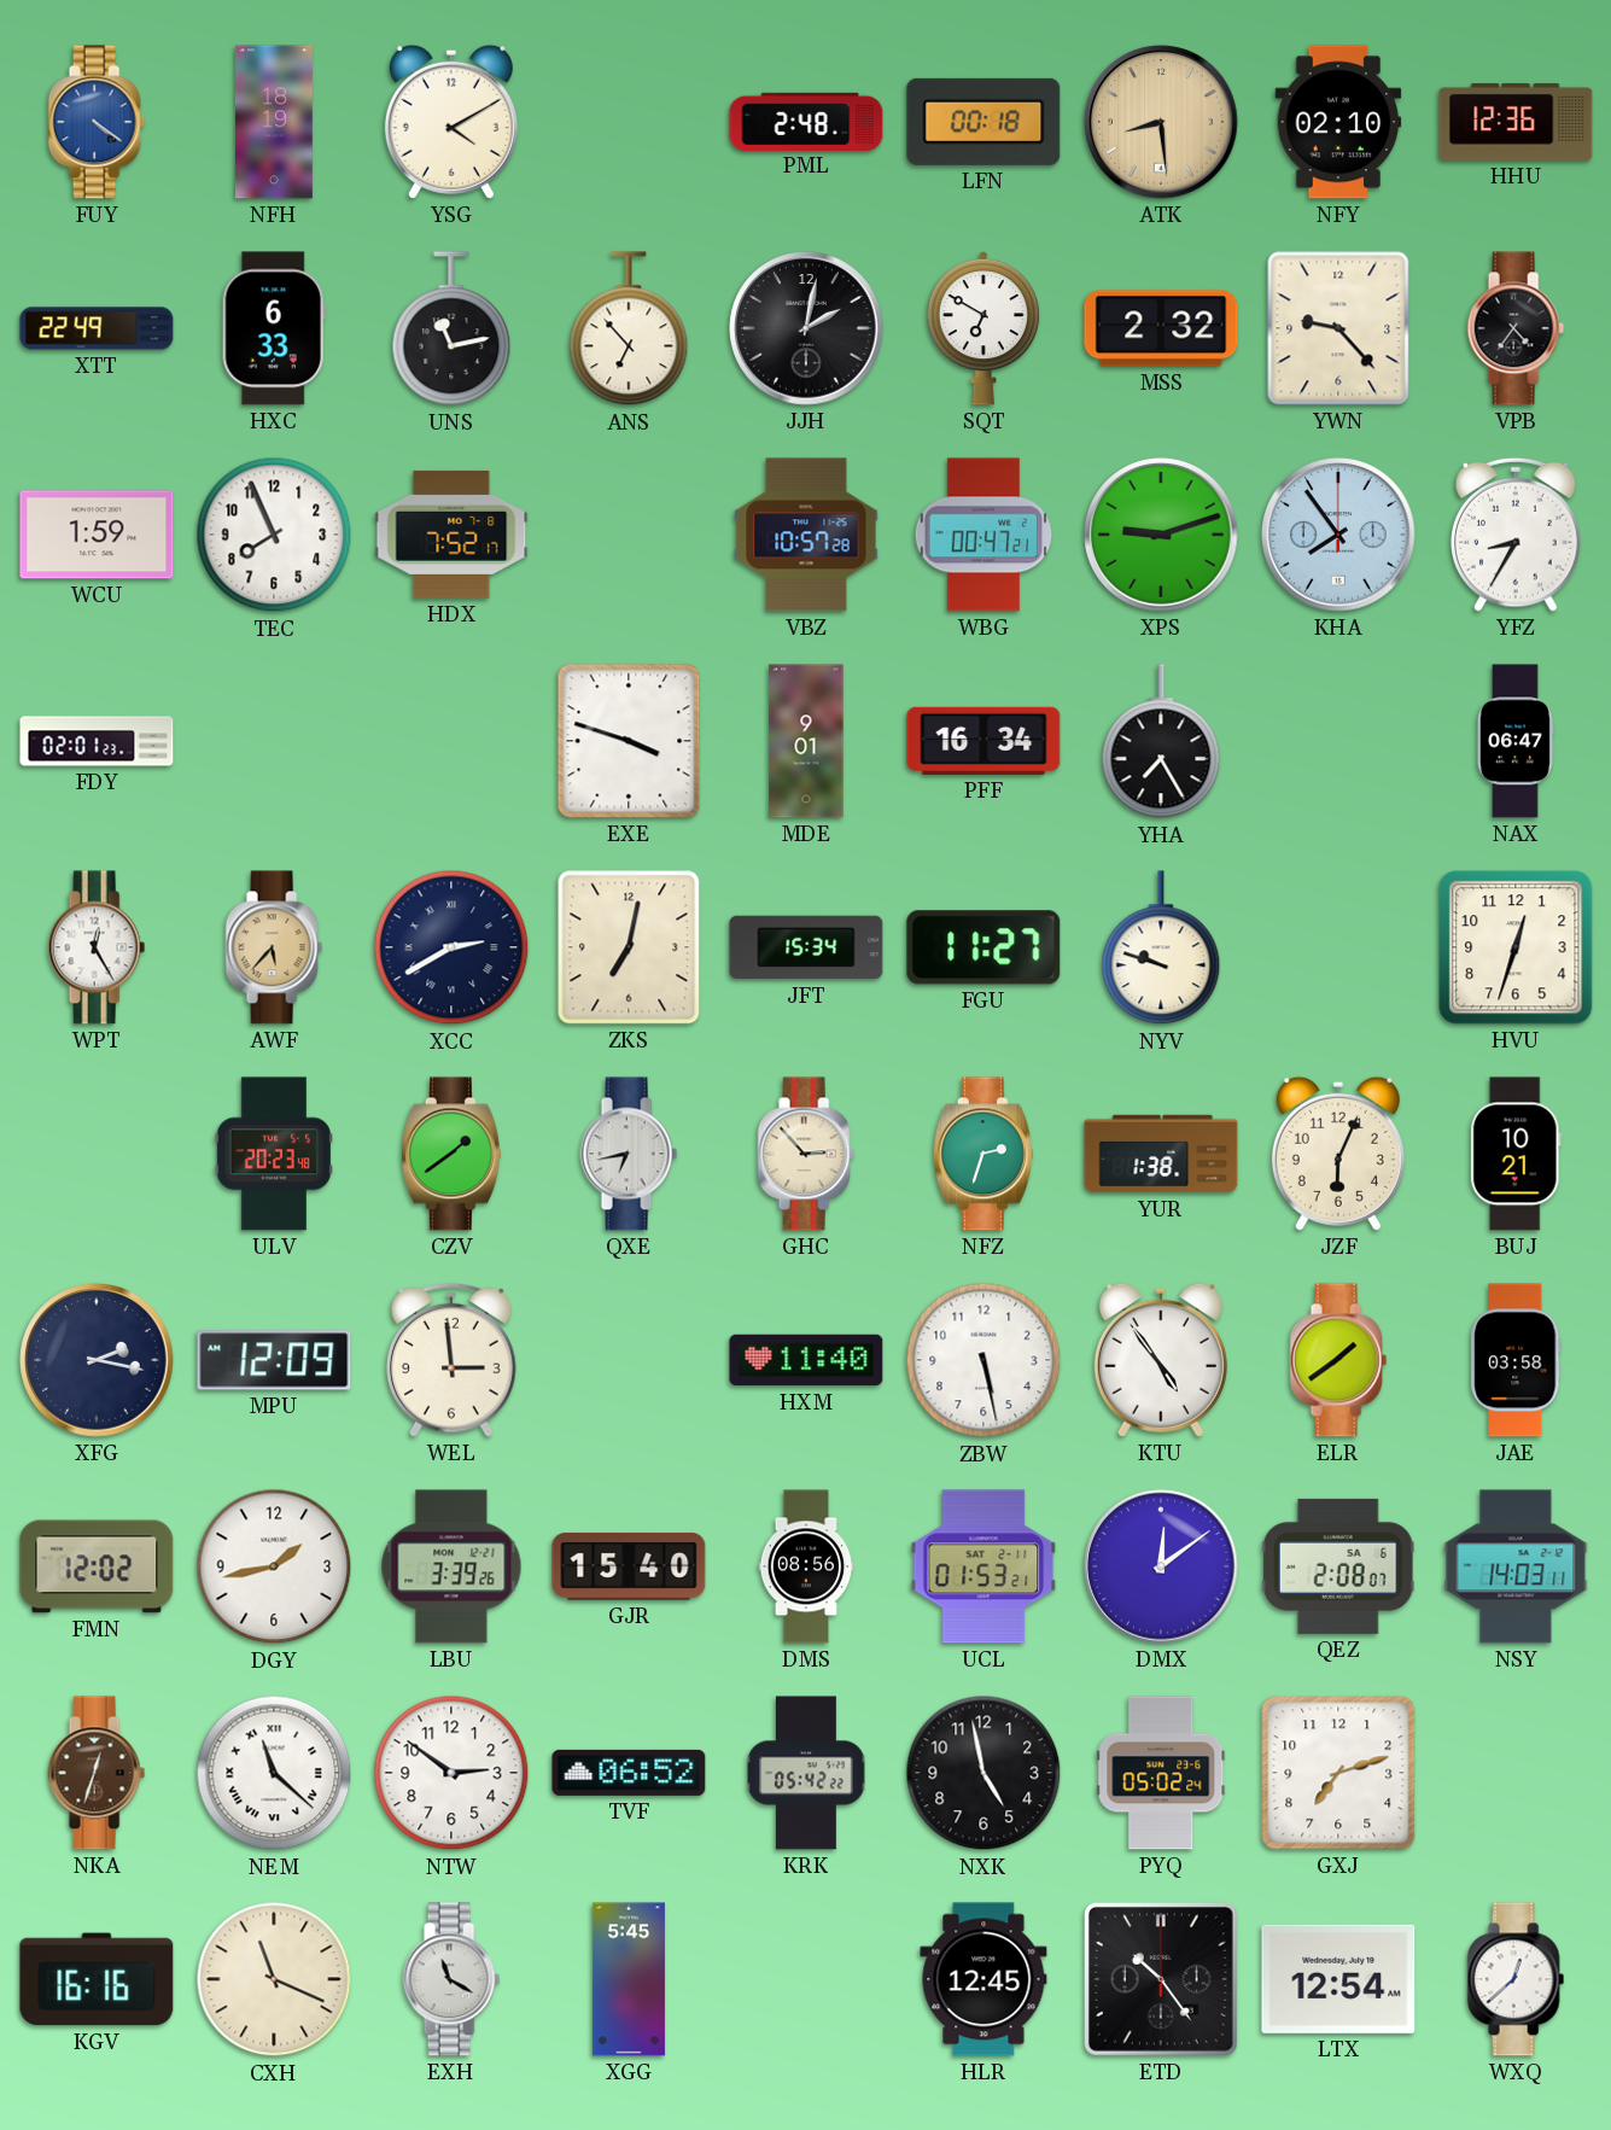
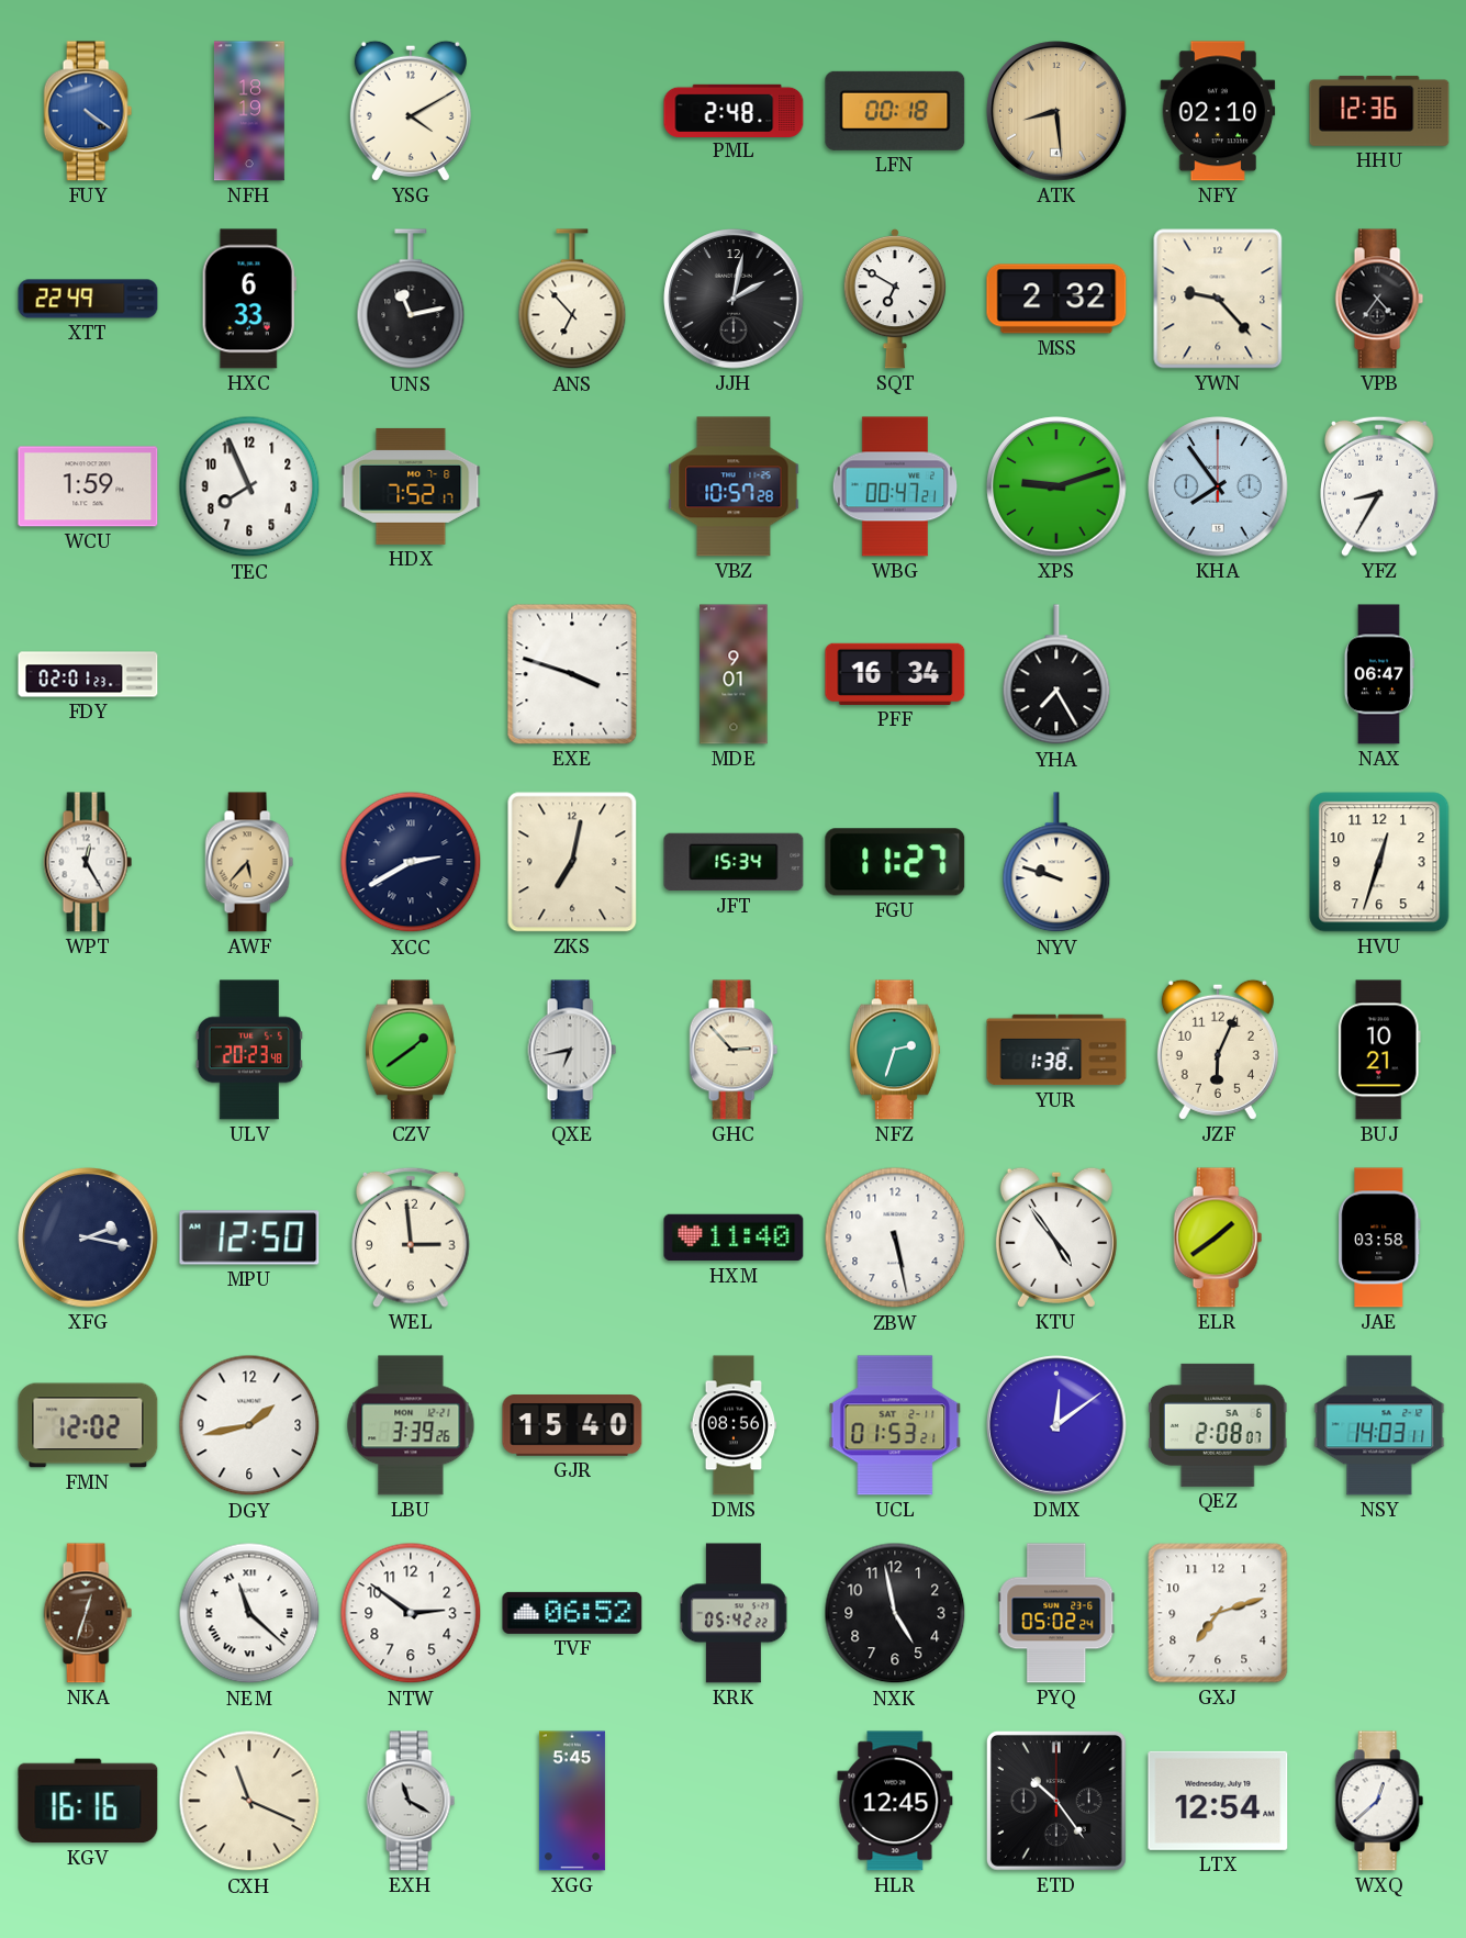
MPU: 12:09 -> 12:50
